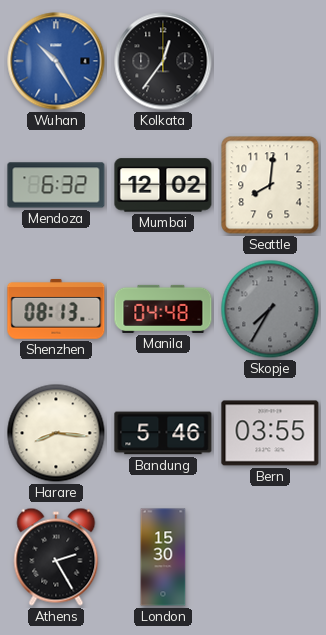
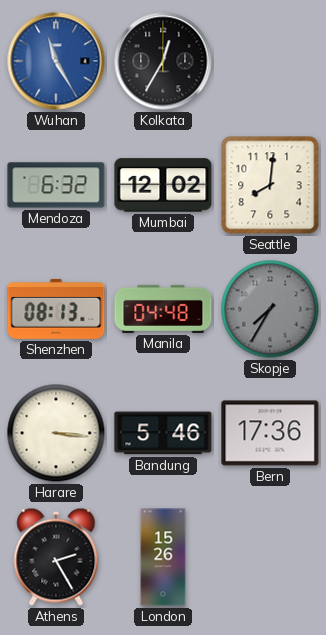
Wuhan: 10:25 -> 11:25
Kolkata: 12:36 -> 12:35
Harare: 8:16 -> 3:16
Bern: 03:55 -> 17:36
London: 15:30 -> 15:26
